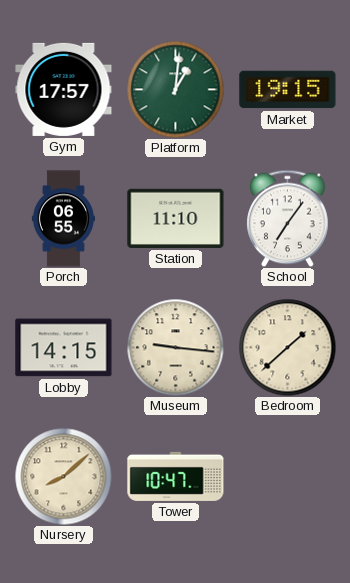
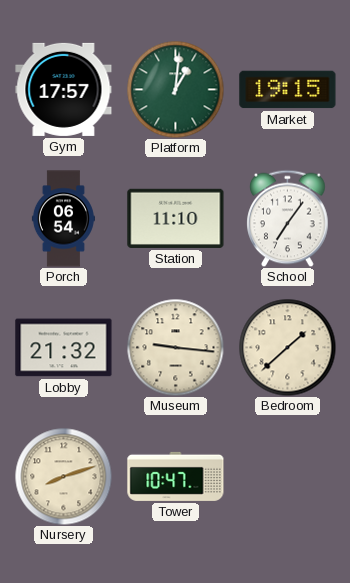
Porch: 06:55 -> 06:54
Lobby: 14:15 -> 21:32
Nursery: 8:08 -> 8:12
